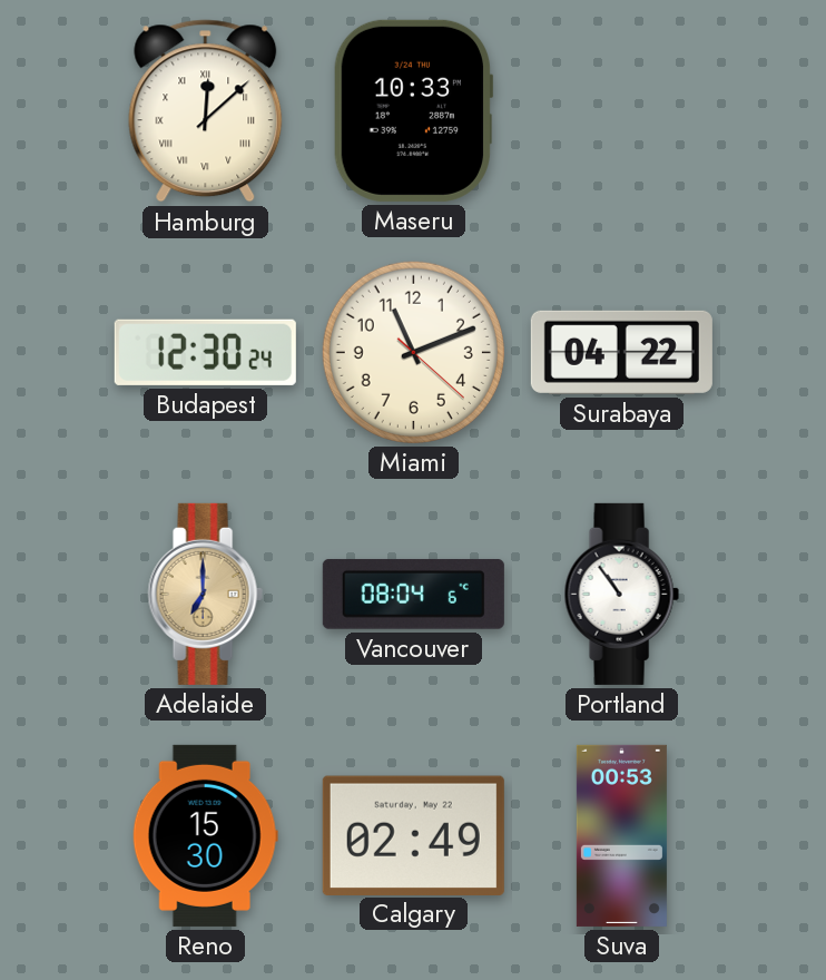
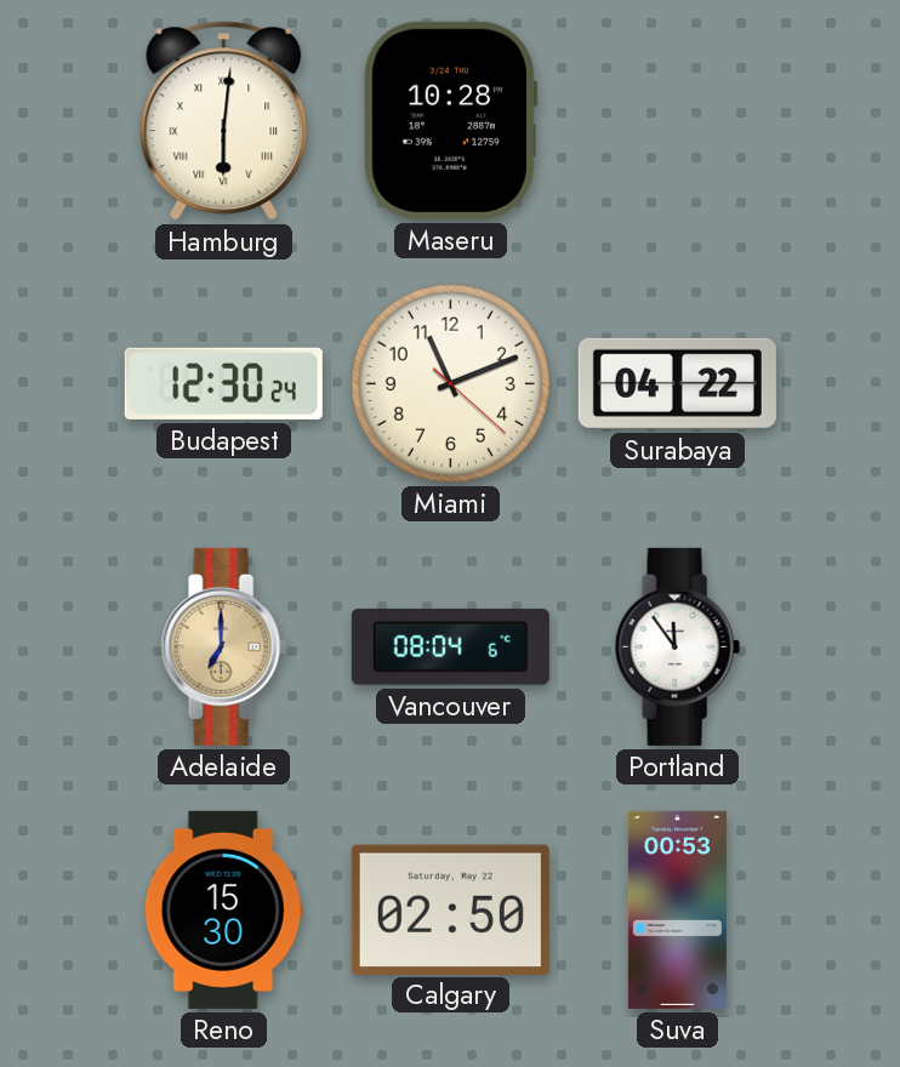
Hamburg: 12:08 -> 6:01
Maseru: 10:33 -> 10:28
Portland: 10:54 -> 11:54
Calgary: 02:49 -> 02:50
